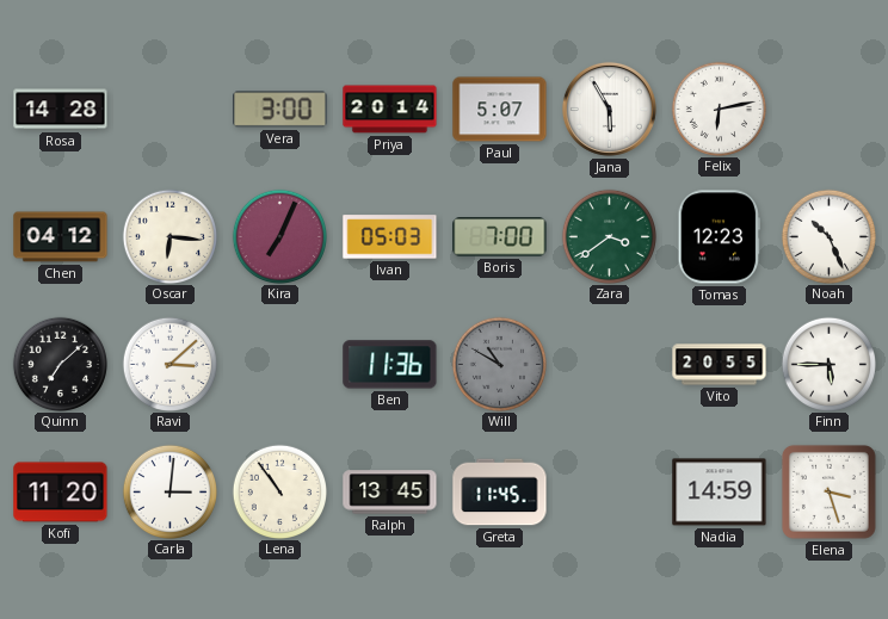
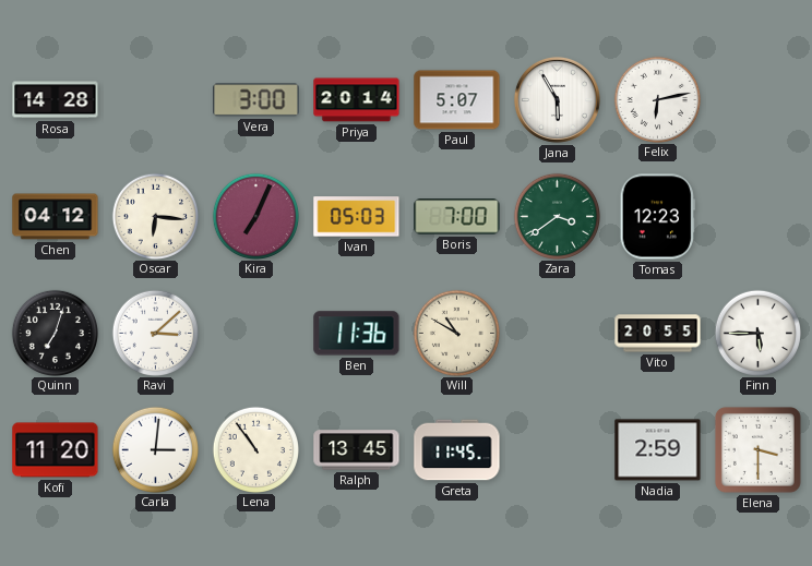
Noah: 10:26 -> none
Quinn: 7:08 -> 7:03
Will dial: grey -> cream
Nadia: 14:59 -> 2:59
Elena: 3:27 -> 3:30
